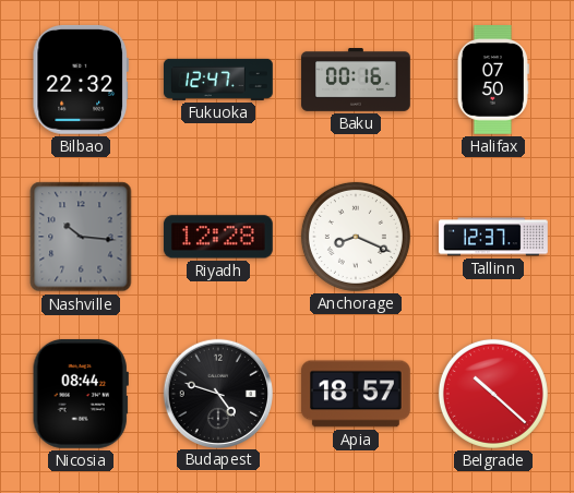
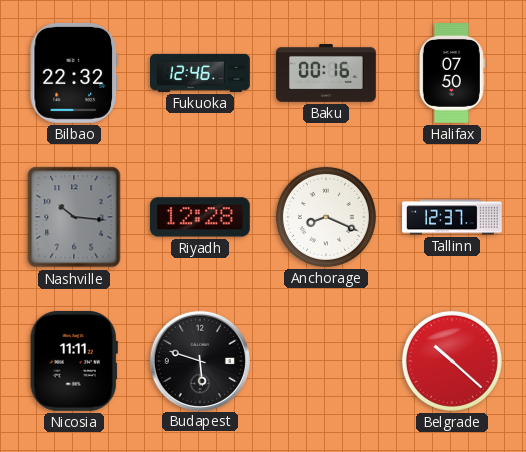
Fukuoka: 12:47 -> 12:46
Nicosia: 08:44 -> 11:11
Budapest: 4:48 -> 5:48
Apia: 18:57 -> none
